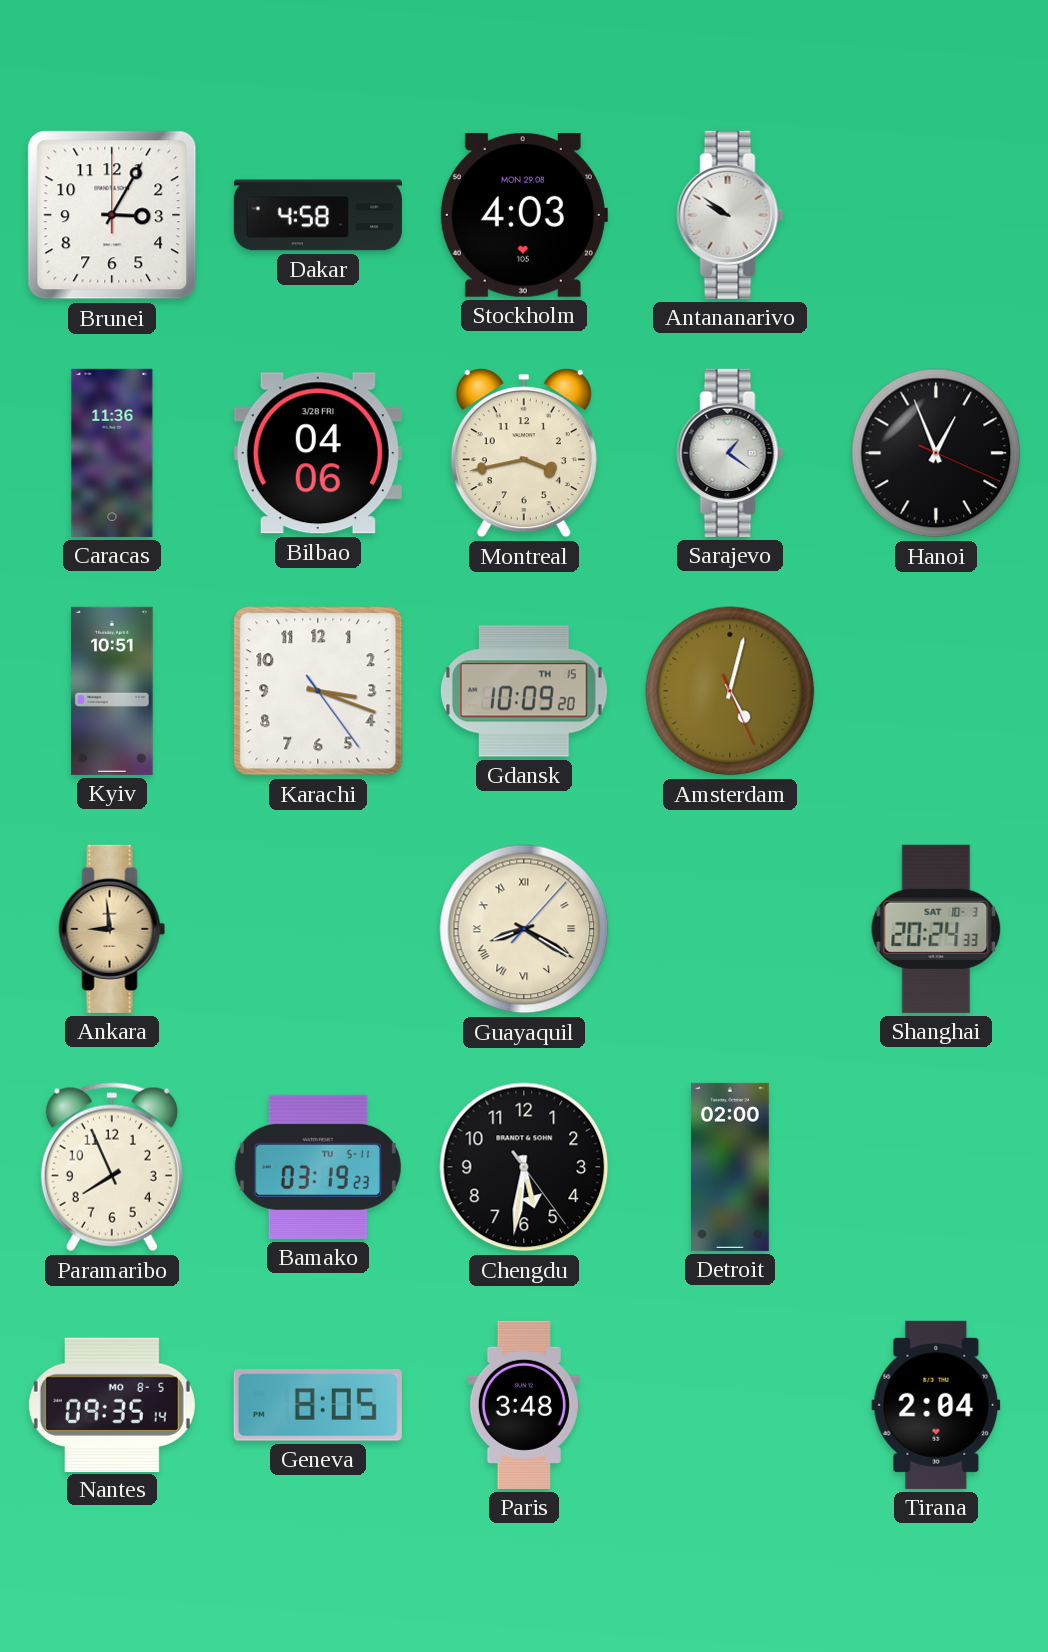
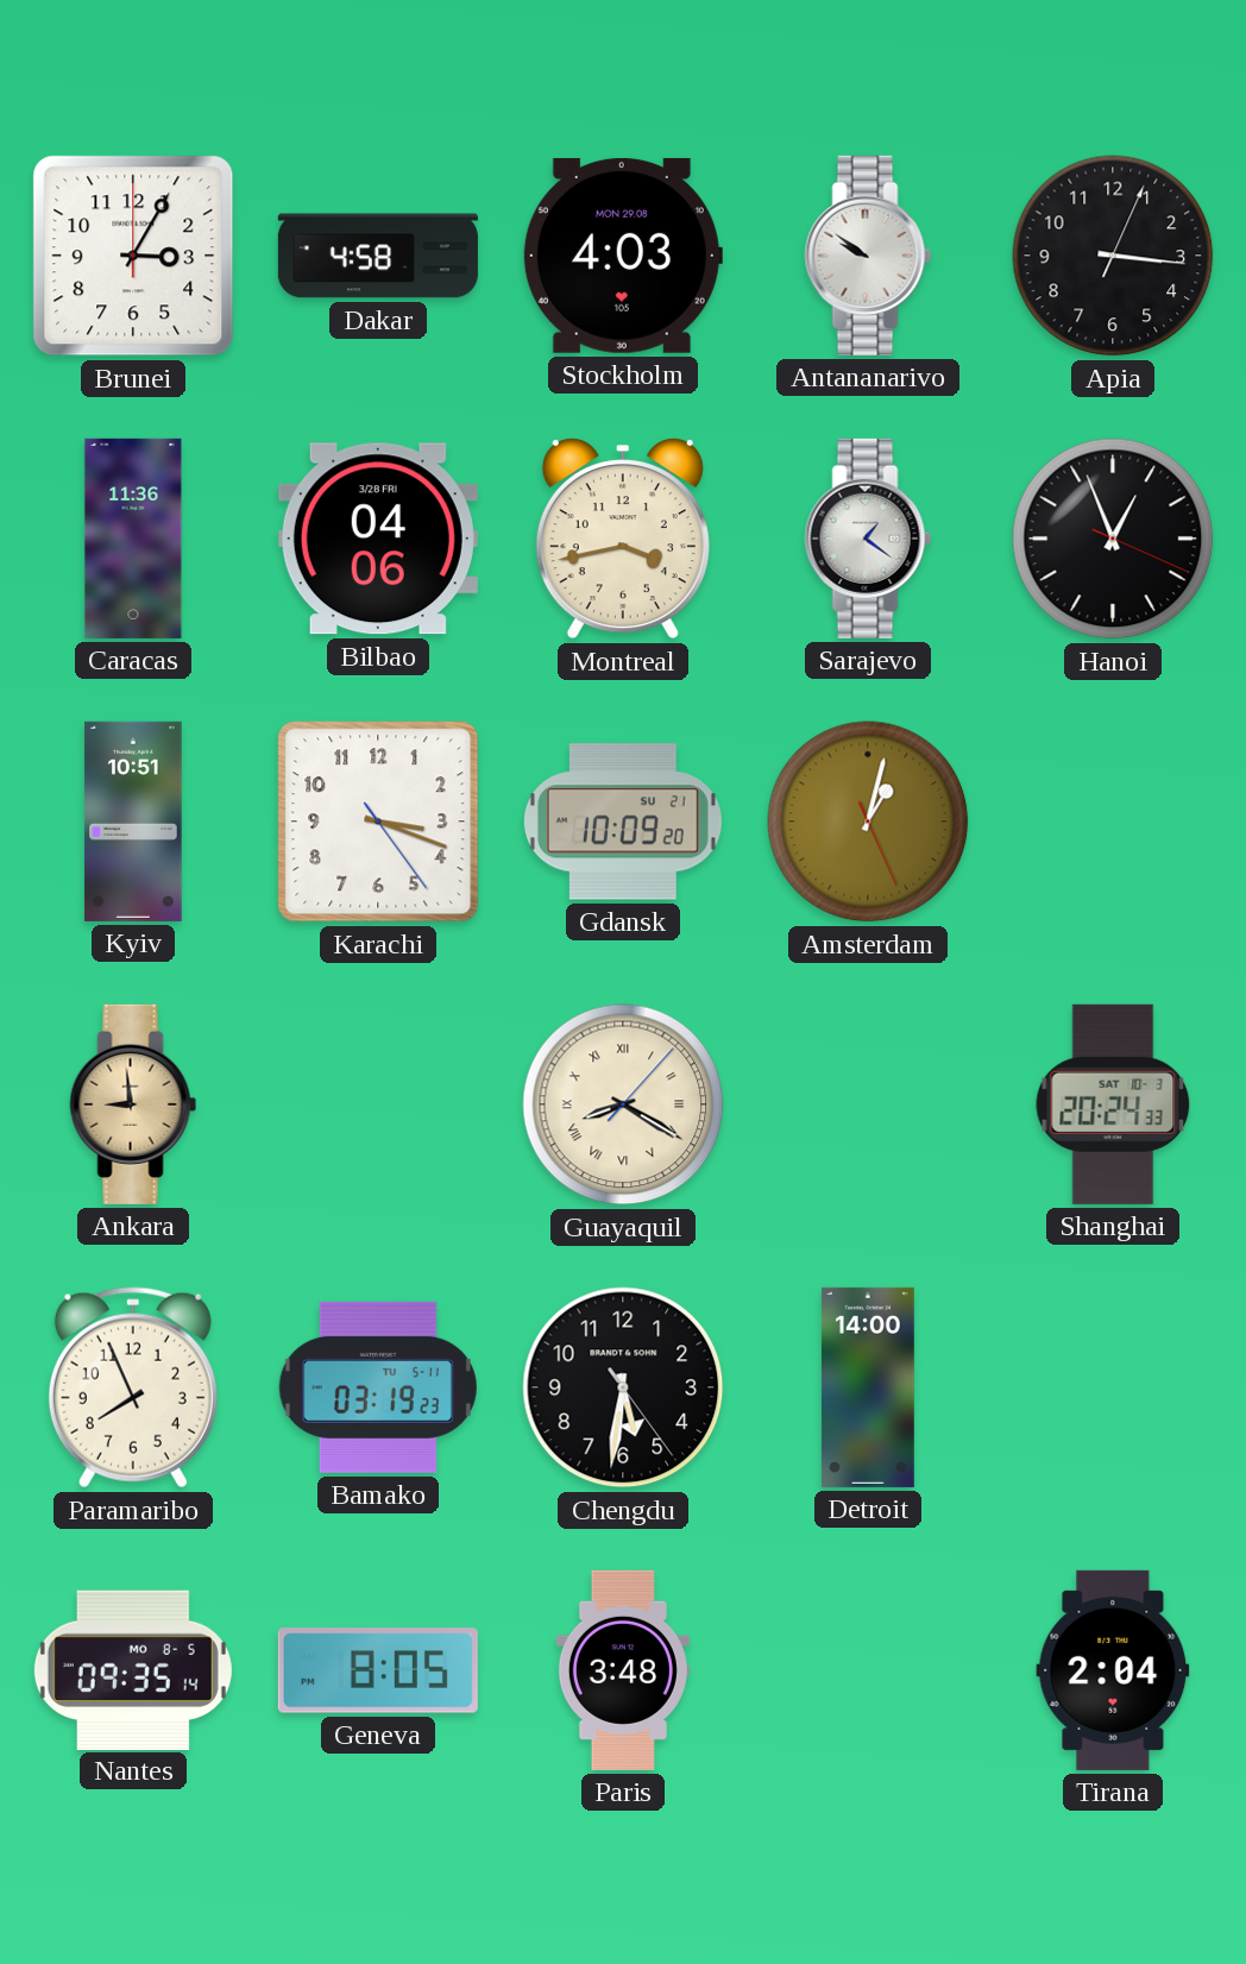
Apia: none -> 3:16
Gdansk date: TH 15 -> SU 21
Amsterdam: 5:02 -> 1:02
Detroit: 02:00 -> 14:00
